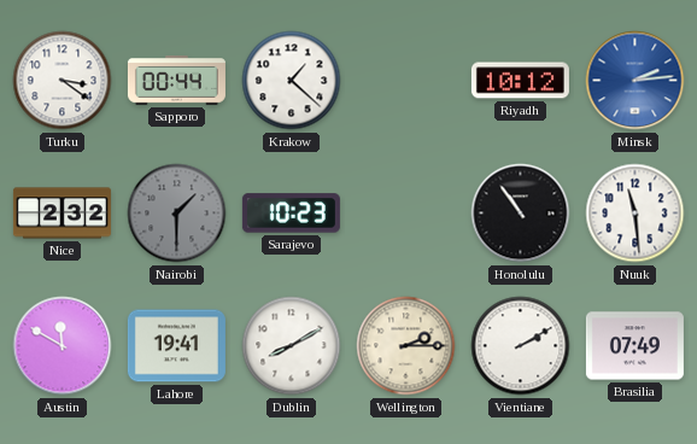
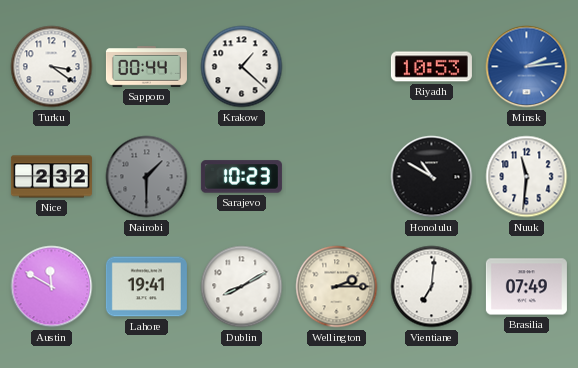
Riyadh: 10:12 -> 10:53
Honolulu: 10:54 -> 10:50
Nuuk: 11:29 -> 11:31
Vientiane: 2:10 -> 7:01
